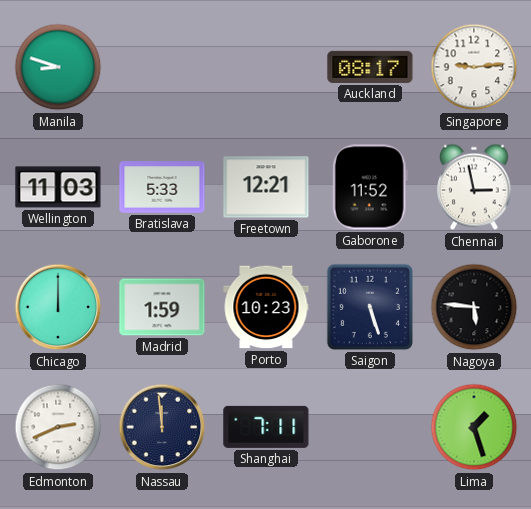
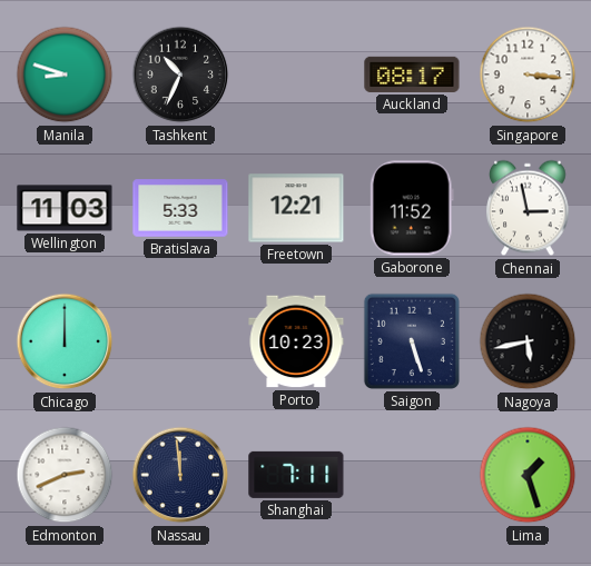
Tashkent: none -> 10:34
Singapore: 9:14 -> 3:16
Madrid: 1:59 -> none
Nagoya: 5:46 -> 5:43
